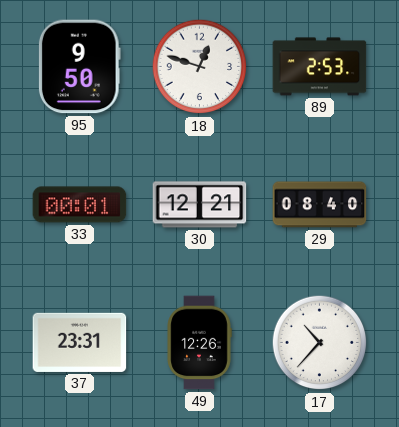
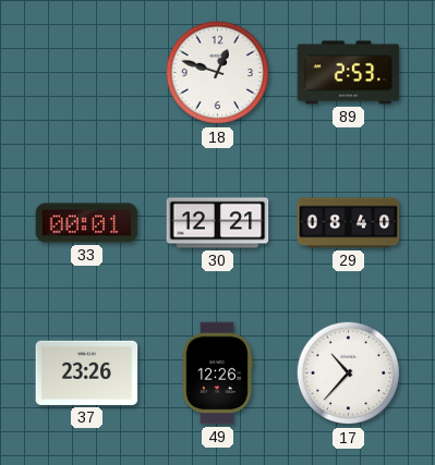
95: 9:50 -> none
37: 23:31 -> 23:26
